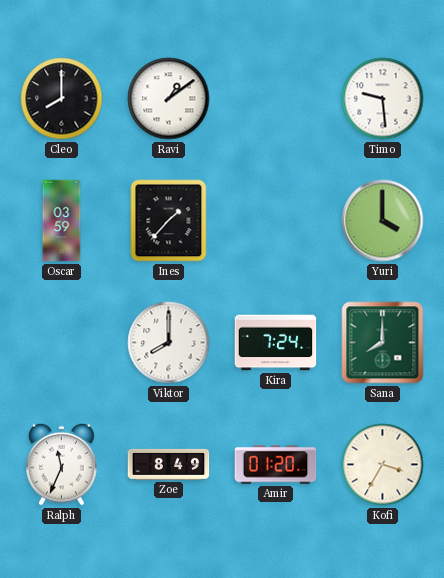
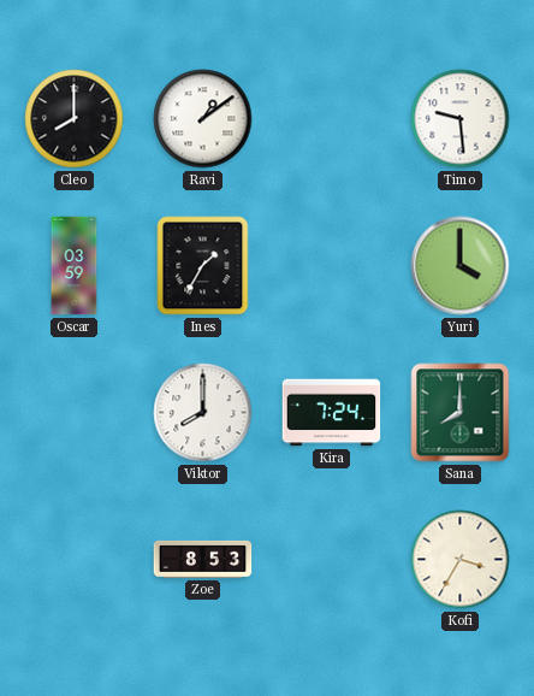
Ines: 1:37 -> 1:35
Ralph: 11:34 -> none
Zoe: 8:49 -> 8:53
Amir: 01:20 -> none
